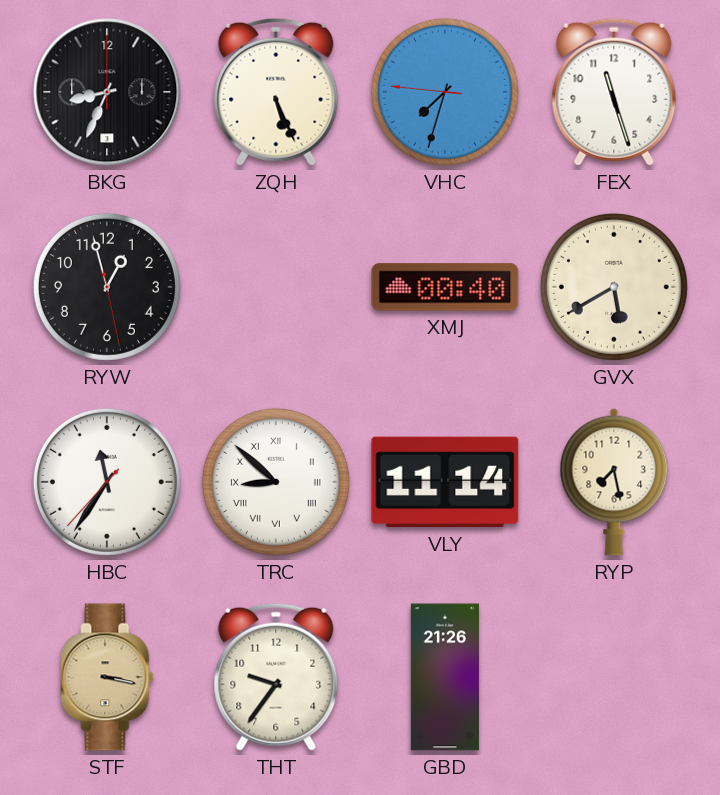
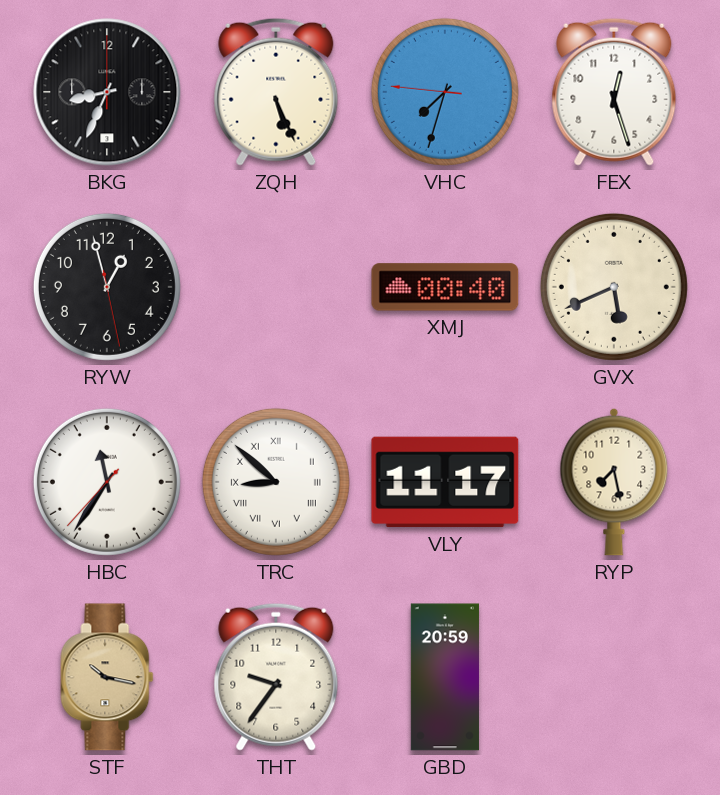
FEX: 11:27 -> 12:27
GVX: 5:40 -> 5:41
VLY: 11:14 -> 11:17
STF: 3:17 -> 10:17
GBD: 21:26 -> 20:59
